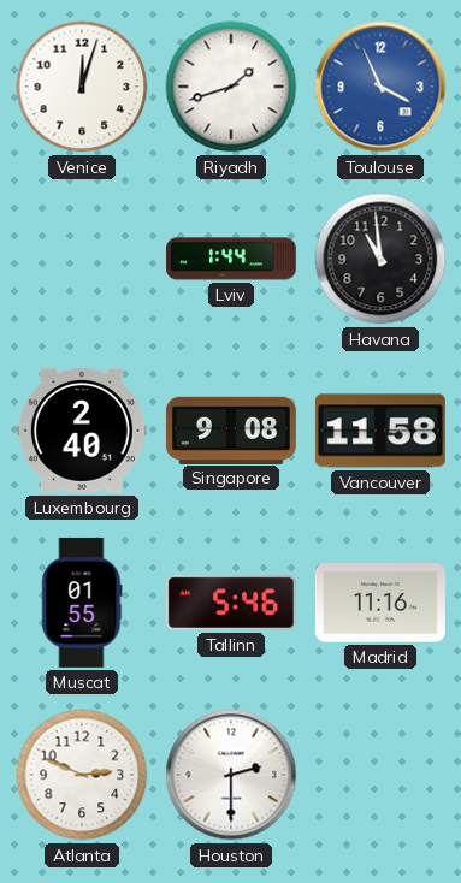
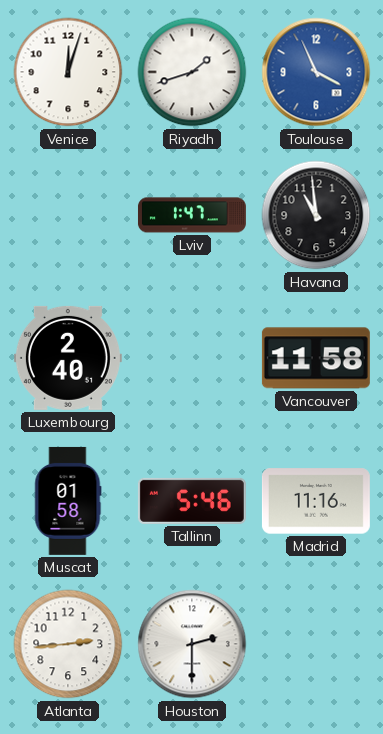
Lviv: 1:44 -> 1:47
Singapore: 9:08 -> none
Muscat: 01:55 -> 01:58
Atlanta: 2:49 -> 2:44
